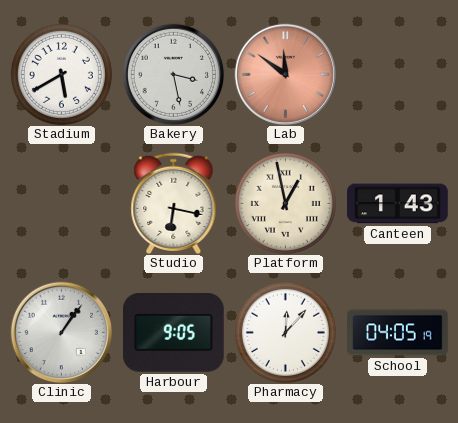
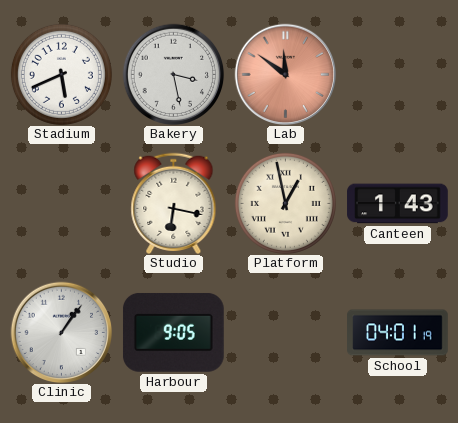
Stadium: 5:40 -> 5:41
Pharmacy: 12:07 -> none
School: 04:05 -> 04:01
